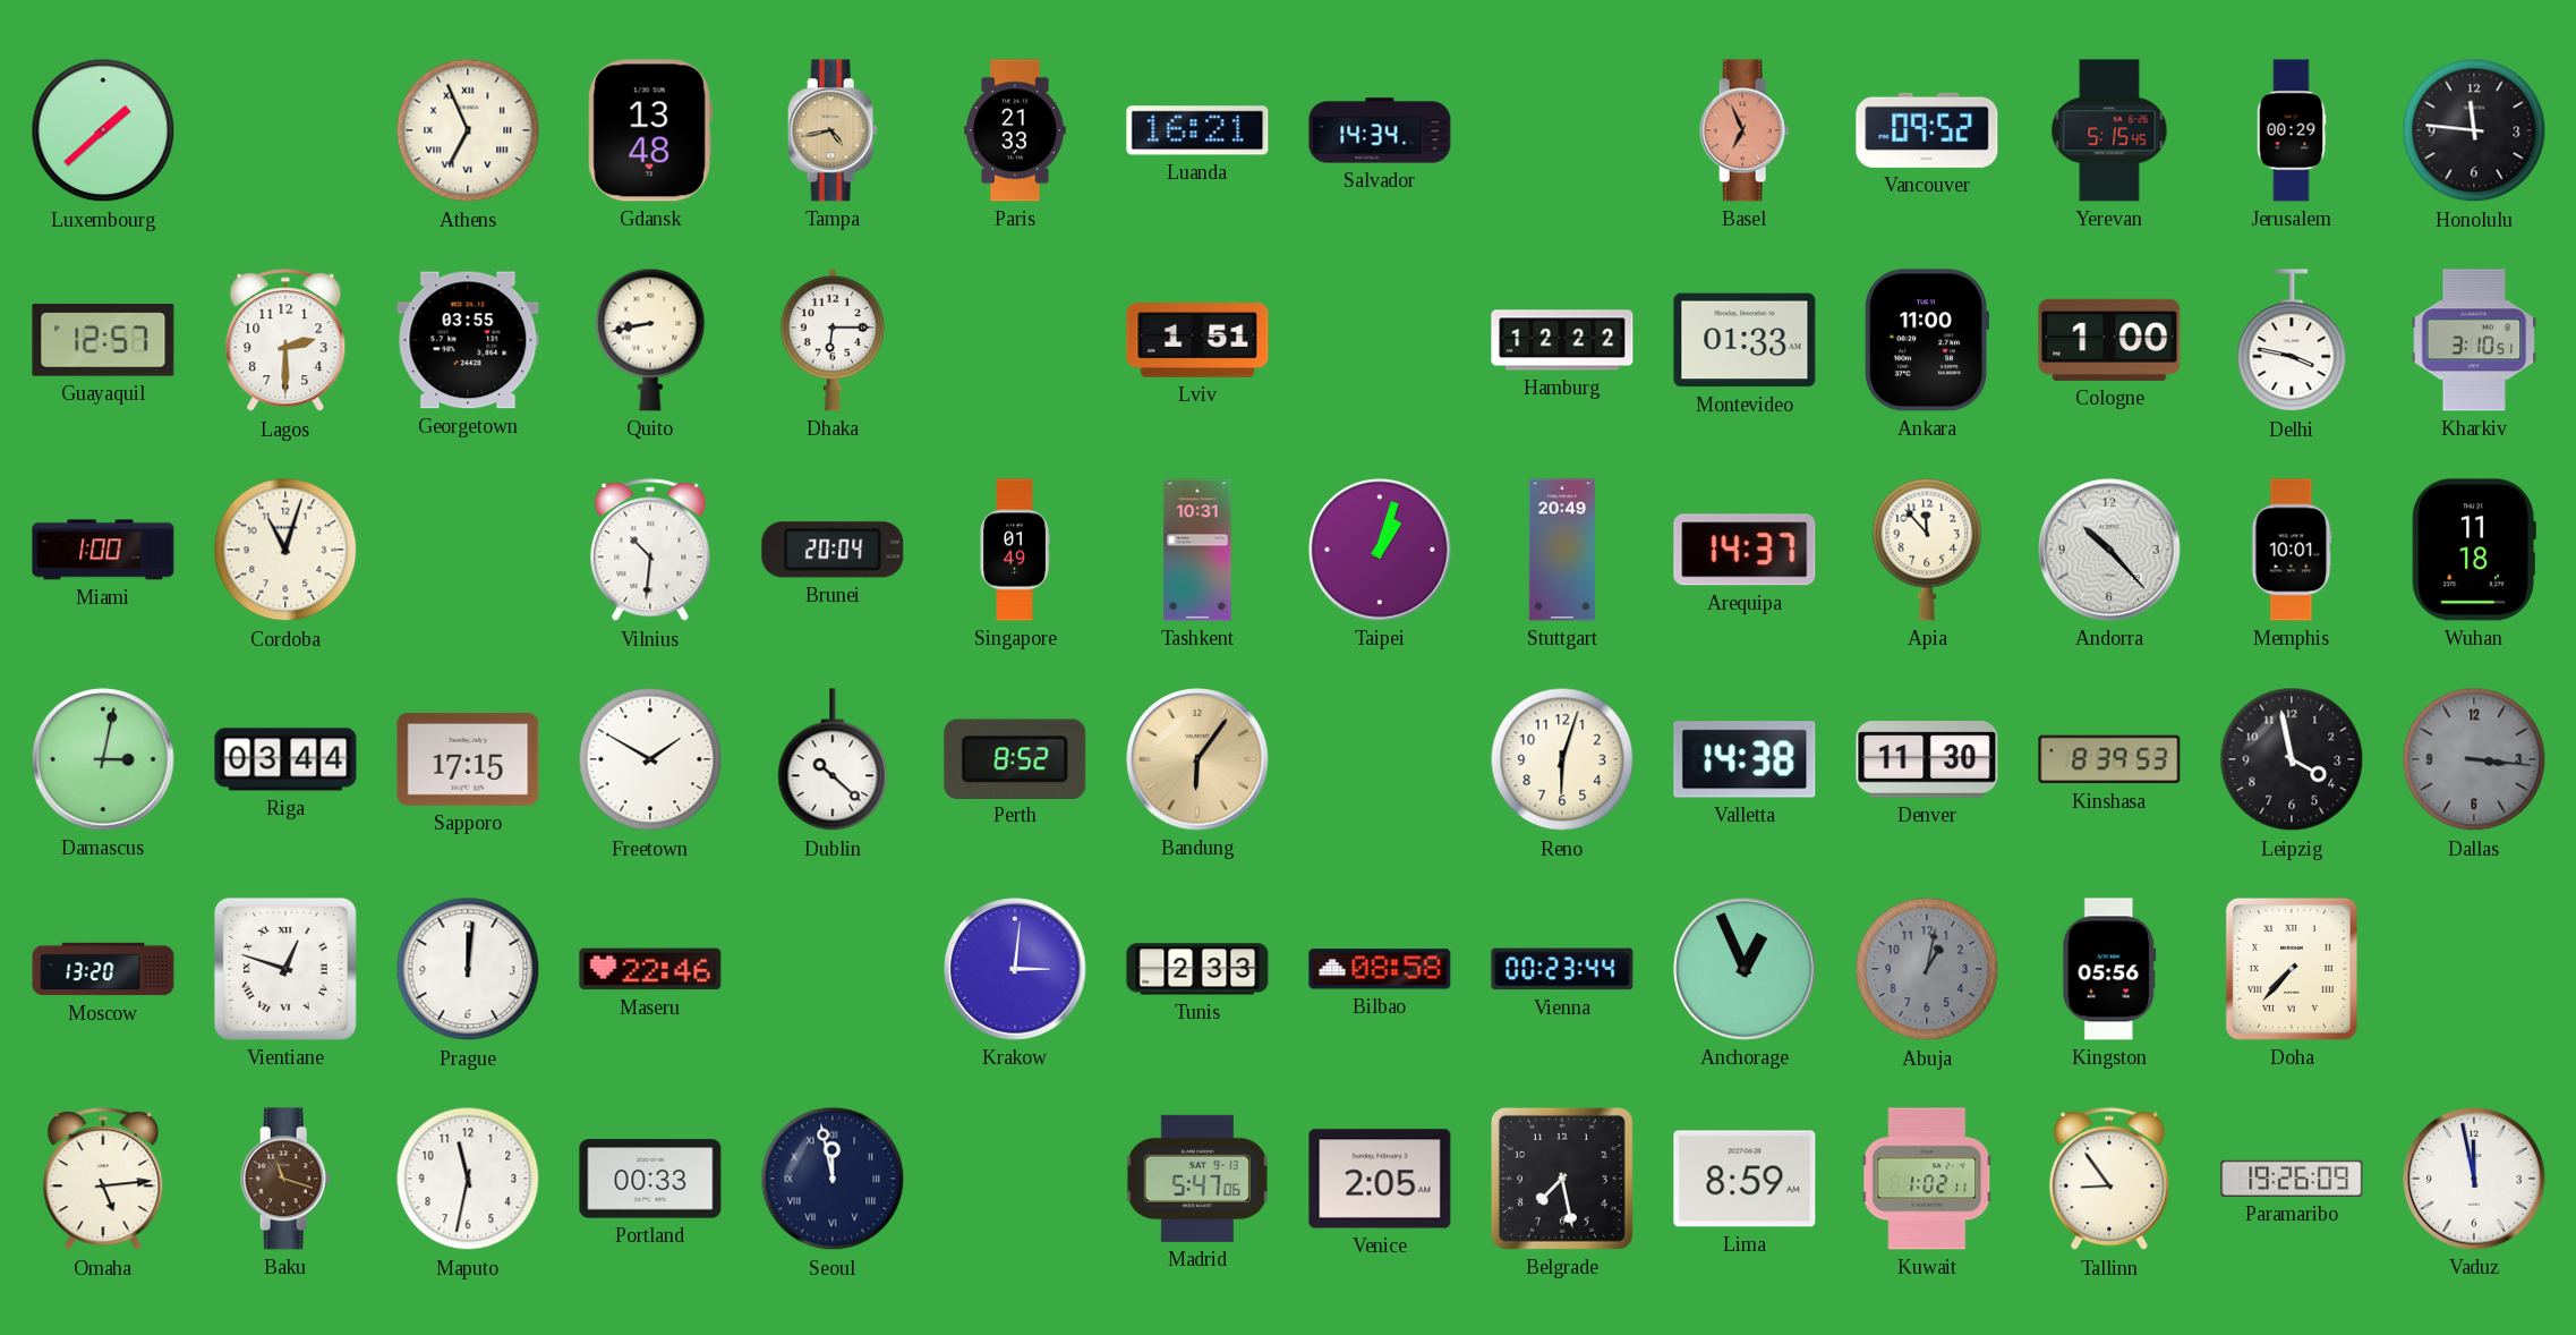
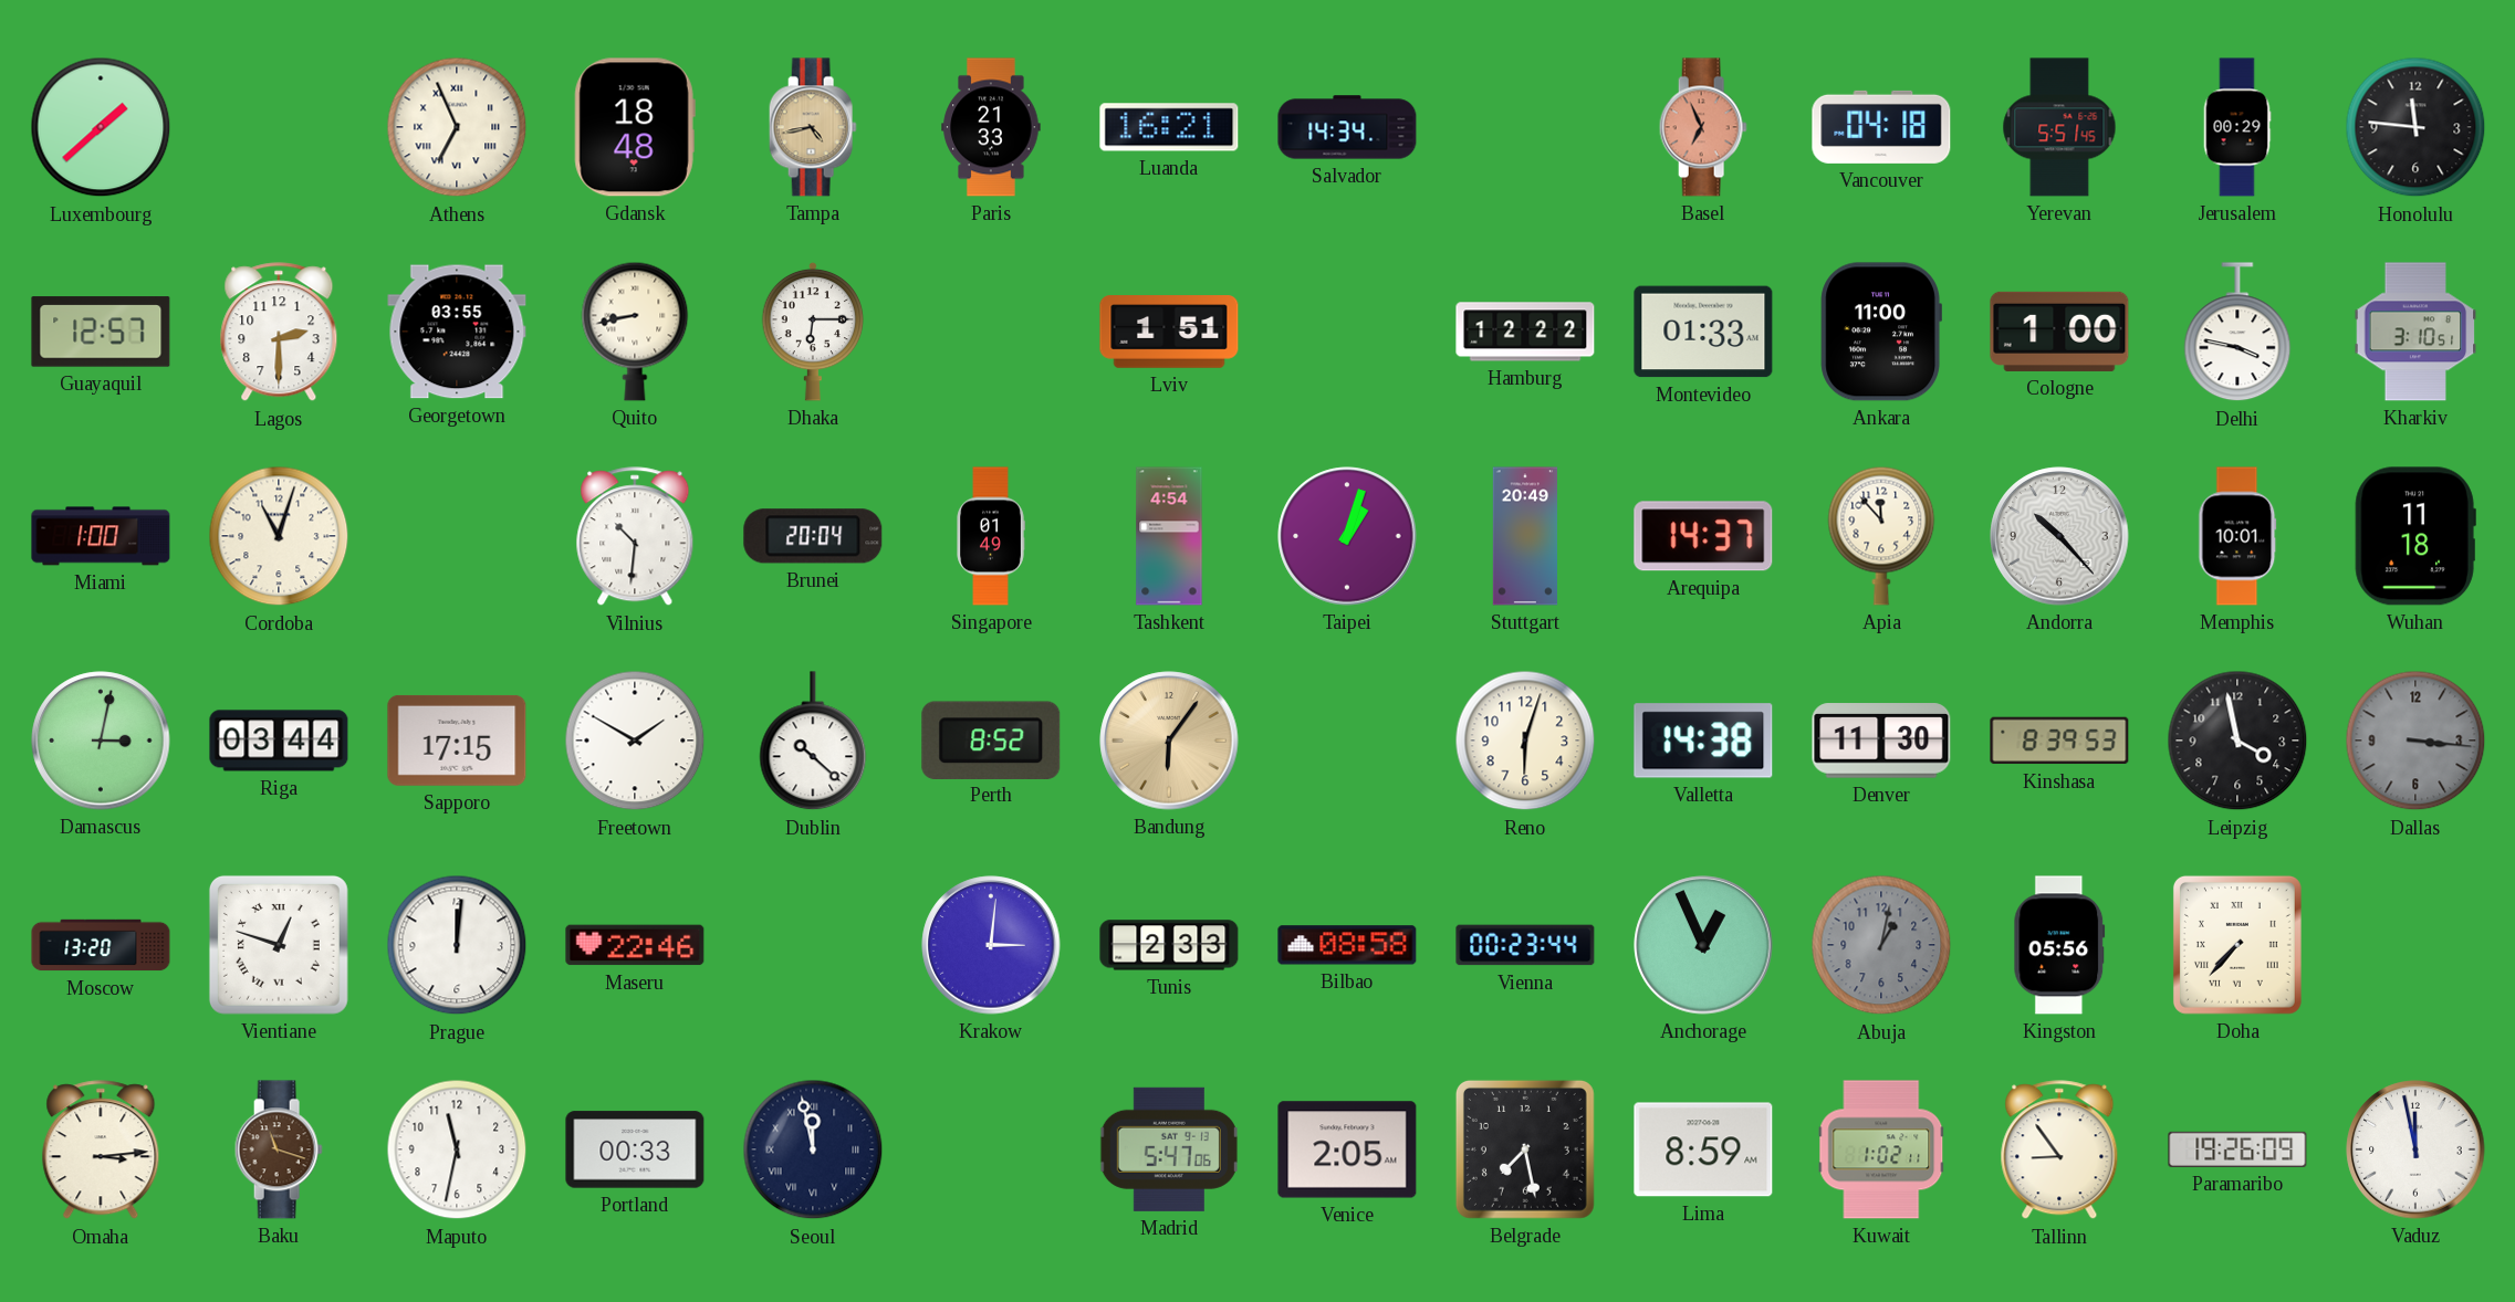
Gdansk: 13:48 -> 18:48
Vancouver: 09:52 -> 04:18
Yerevan: 5:15 -> 5:51
Tashkent: 10:31 -> 4:54
Omaha: 5:14 -> 3:14
